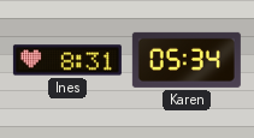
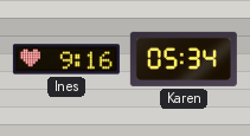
Ines: 8:31 -> 9:16
